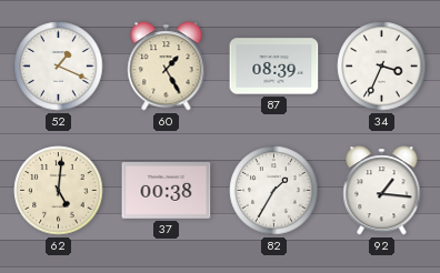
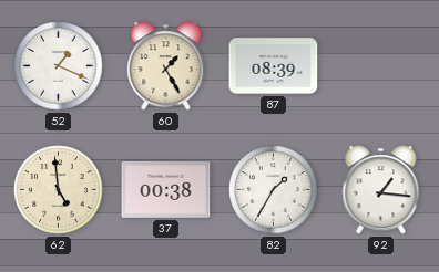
34: 3:34 -> none
62: 5:01 -> 4:59
